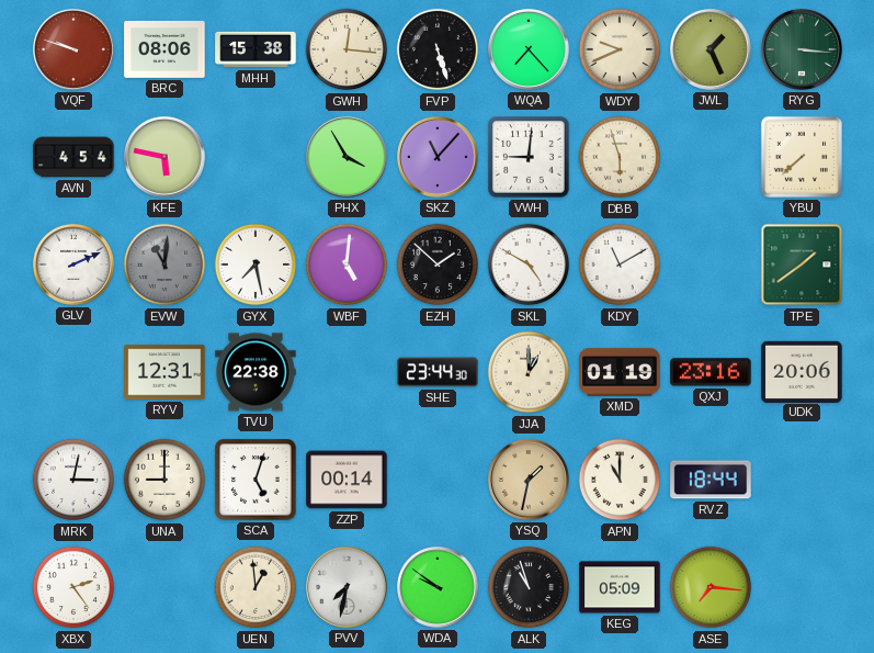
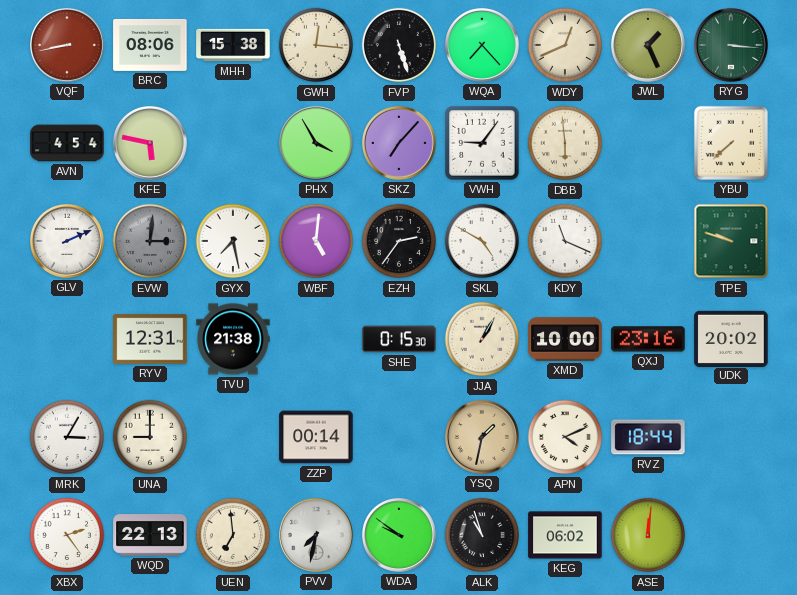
VQF: 9:48 -> 8:43
WDY: 9:41 -> 12:41
SKZ: 11:07 -> 7:07
VWH: 9:01 -> 9:06
DBB: 5:57 -> 5:59
EVW: 11:01 -> 3:01
EZH: 1:52 -> 2:36
KDY: 11:10 -> 11:19
TPE: 1:39 -> 9:48
TVU: 22:38 -> 21:38
SHE: 23:44 -> 0:15
JJA: 1:00 -> 1:05
XMD: 01:19 -> 10:00
UDK: 20:06 -> 20:02
MRK: 3:02 -> 3:05
SCA: 5:03 -> none
APN: 11:00 -> 4:11
WQD: none -> 22:13
UEN: 12:59 -> 6:59
KEG: 05:09 -> 06:02
ASE: 7:16 -> 12:01
